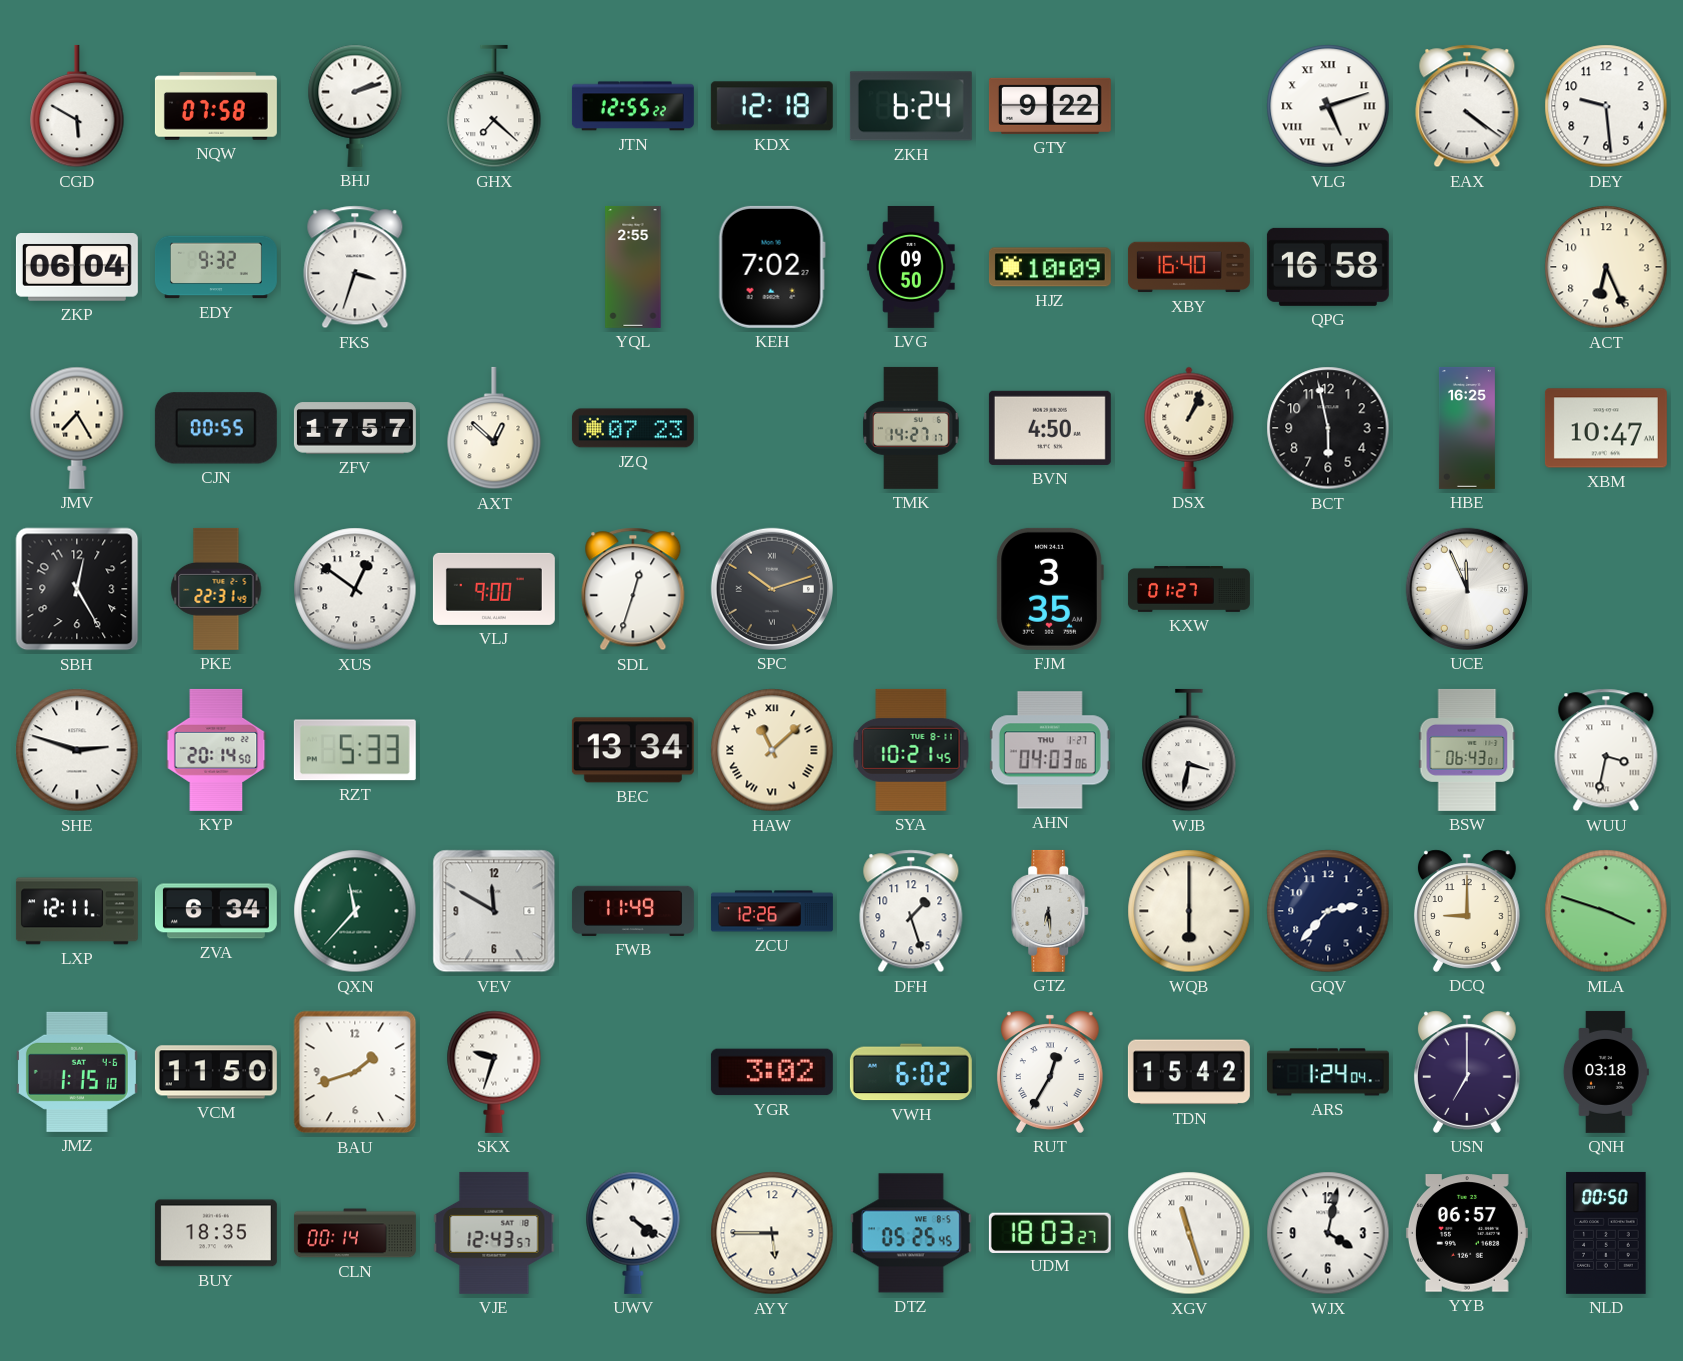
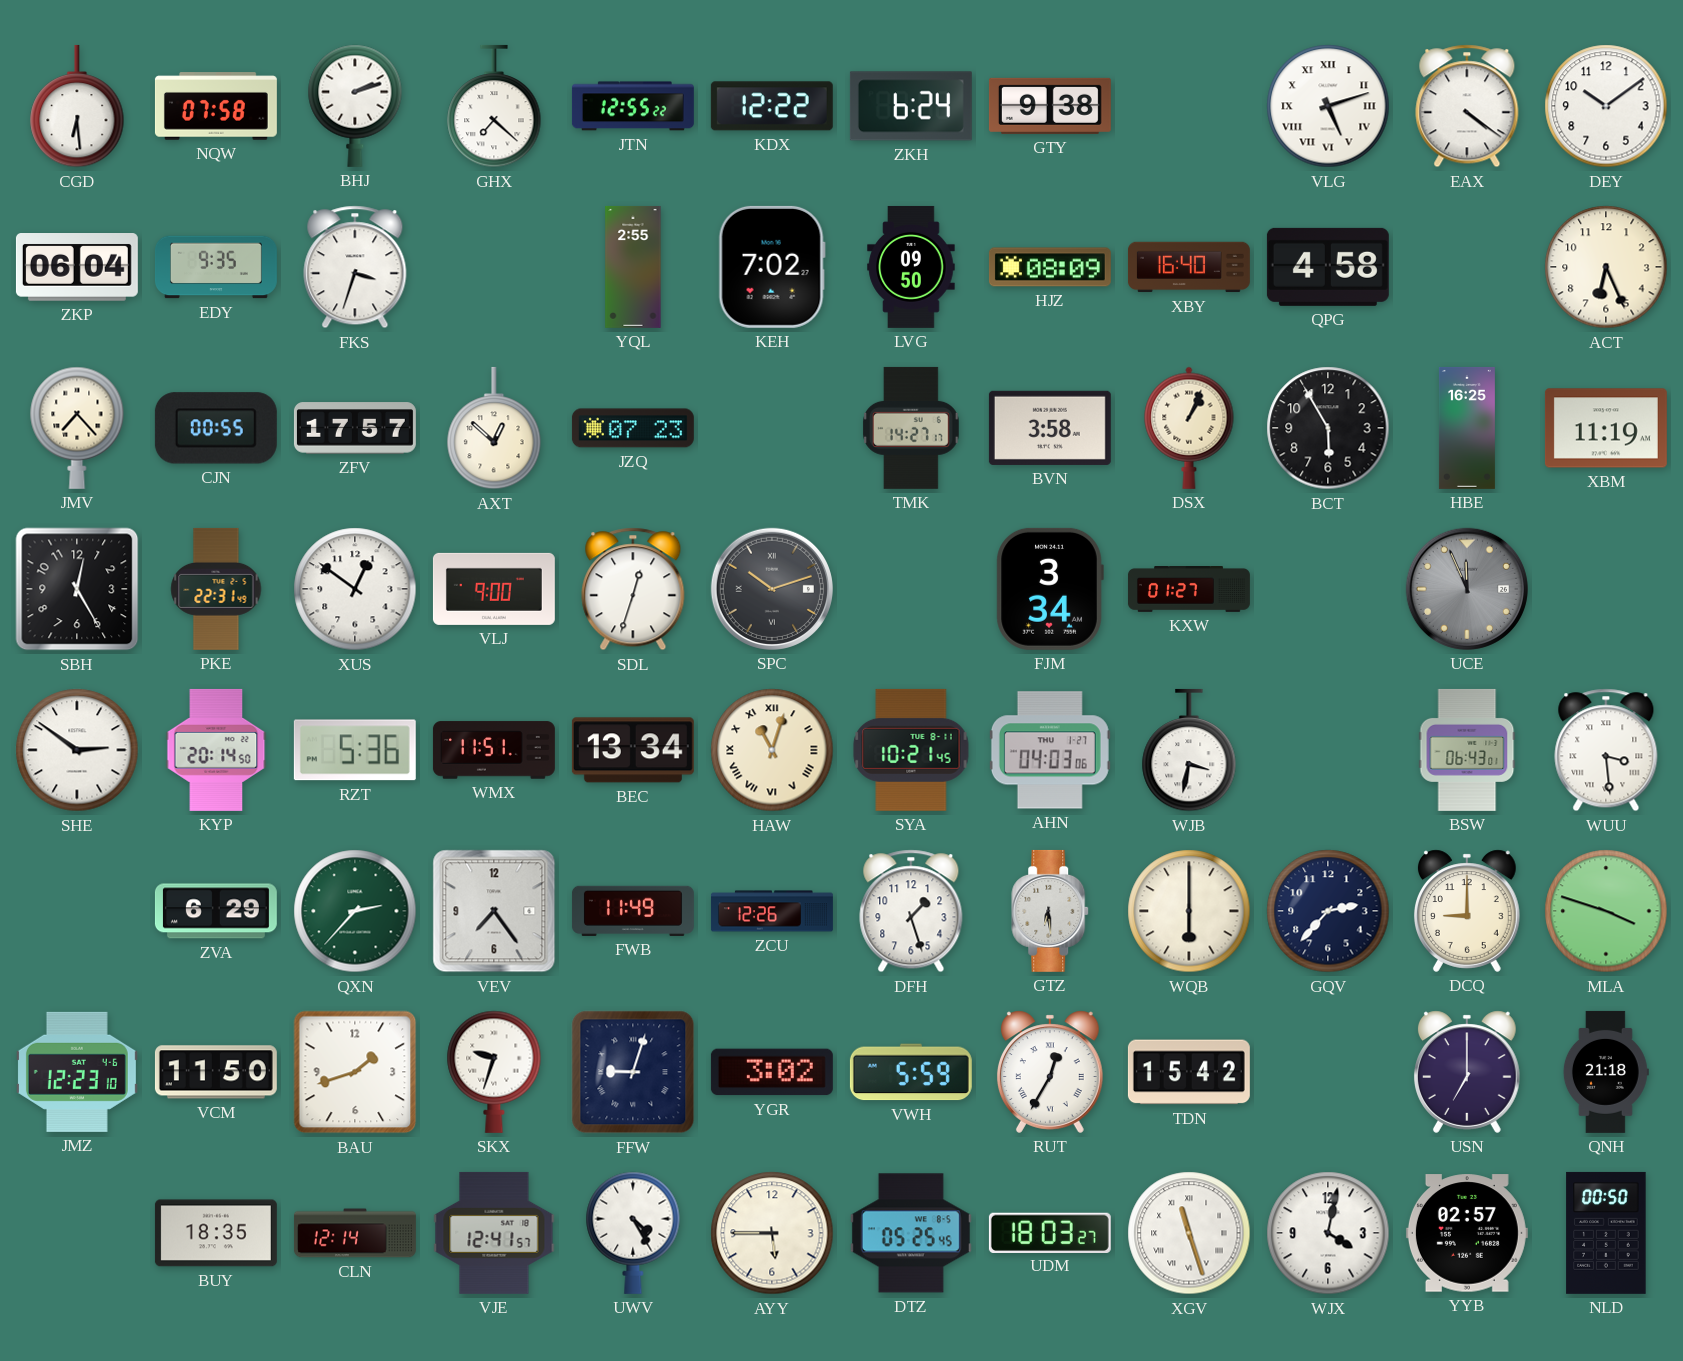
CGD: 5:50 -> 6:29
KDX: 12:18 -> 12:22
GTY: 9:22 -> 9:38
DEY: 9:29 -> 10:09
EDY: 9:32 -> 9:35
HJZ: 10:09 -> 08:09
QPG: 16:58 -> 4:58
JMV: 7:25 -> 7:23
BVN: 4:50 -> 3:58
BCT: 5:58 -> 5:55
XBM: 10:47 -> 11:19
FJM: 3:35 -> 3:34
UCE dial: white -> grey
SHE: 2:48 -> 2:51
RZT: 5:33 -> 5:36
WMX: none -> 11:51
HAW: 11:08 -> 11:03
WUU: 3:32 -> 3:29
LXP: 12:11 -> none
ZVA: 6:34 -> 6:29
QXN: 11:37 -> 2:37
VEV: 11:50 -> 7:24
JMZ: 1:15 -> 12:23
FFW: none -> 9:03
VWH: 6:02 -> 5:59
ARS: 1:24 -> none
QNH: 03:18 -> 21:18
CLN: 00:14 -> 12:14
VJE: 12:43 -> 12:41
UWV: 4:21 -> 4:25
YYB: 06:57 -> 02:57
